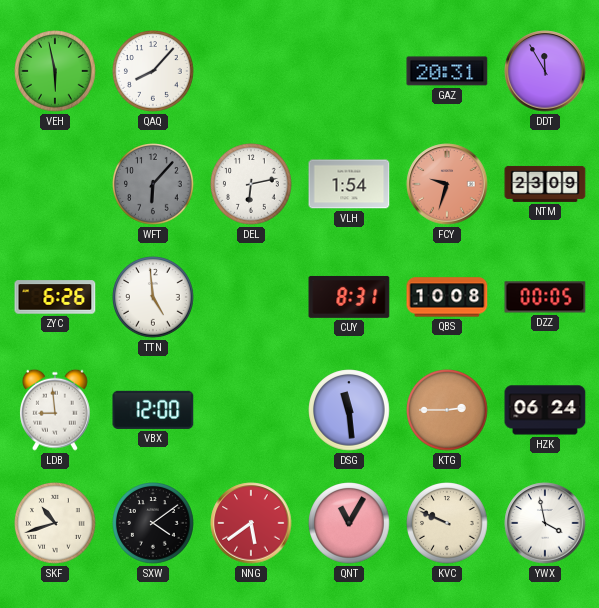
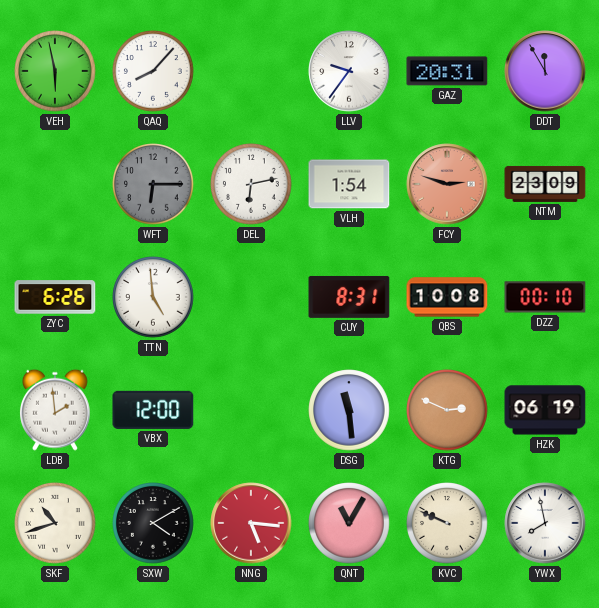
LLV: none -> 9:36
WFT: 6:07 -> 6:15
FCY: 9:33 -> 2:48
DZZ: 00:05 -> 00:10
LDB: 8:59 -> 1:59
KTG: 2:45 -> 2:49
HZK: 06:24 -> 06:19
SXW: 4:09 -> 4:10
NNG: 5:39 -> 5:16
YWX: 3:58 -> 7:58
